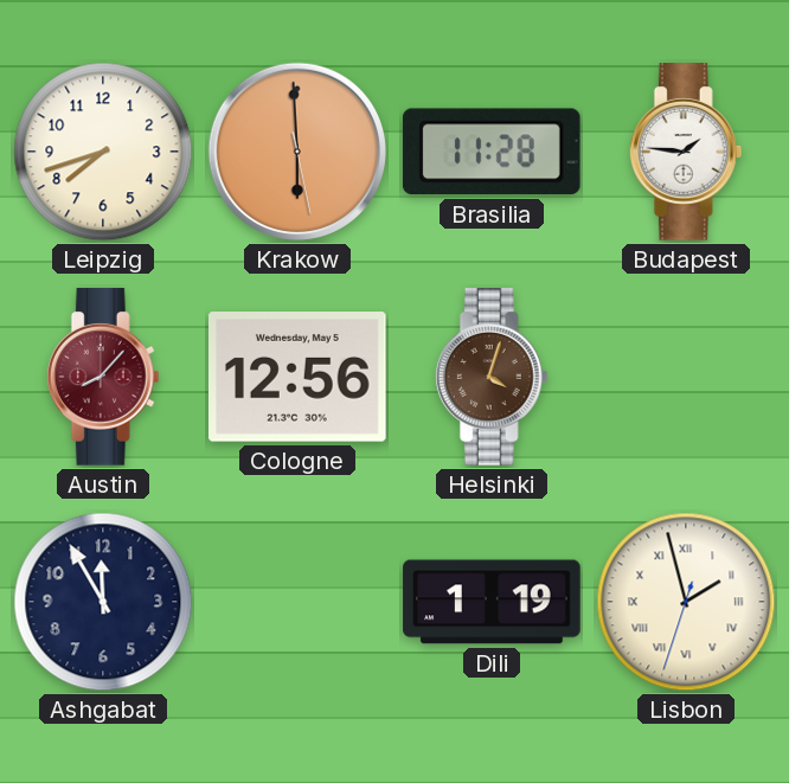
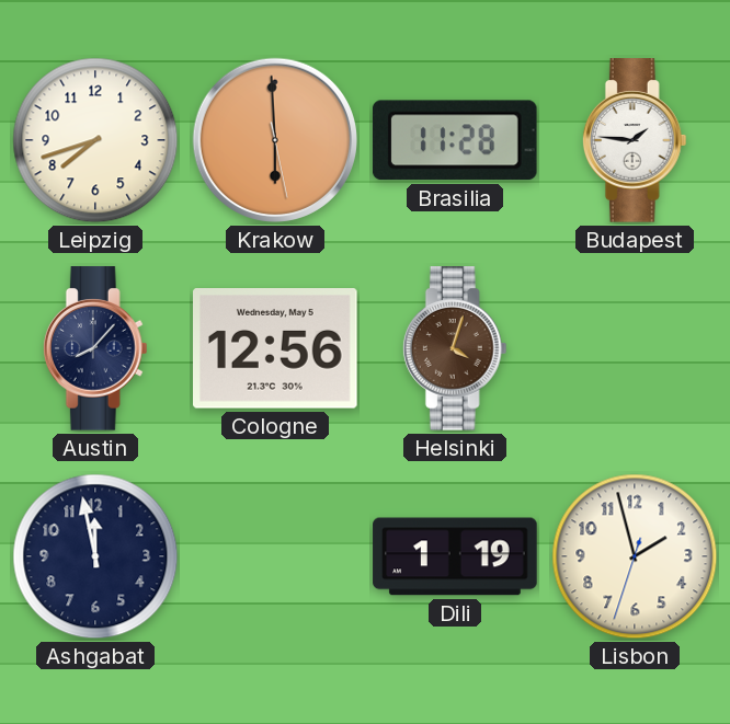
Austin dial: burgundy -> navy
Ashgabat: 11:55 -> 11:58
Lisbon numerals: Roman -> Arabic
